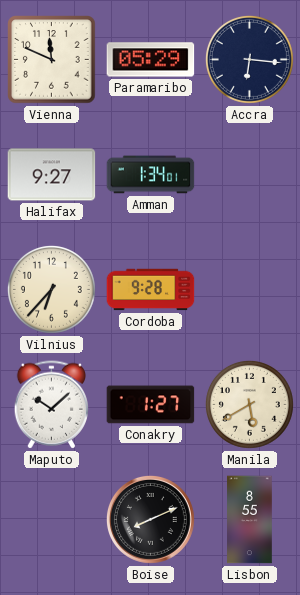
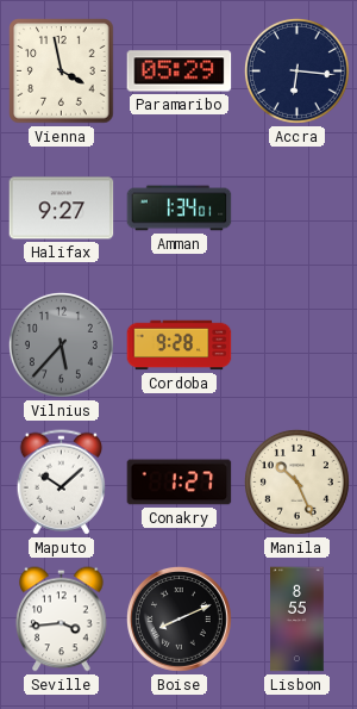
Vienna: 11:49 -> 3:58
Vilnius: 6:37 -> 5:37
Vilnius dial: cream -> grey
Manila: 5:40 -> 10:26
Seville: none -> 3:44
